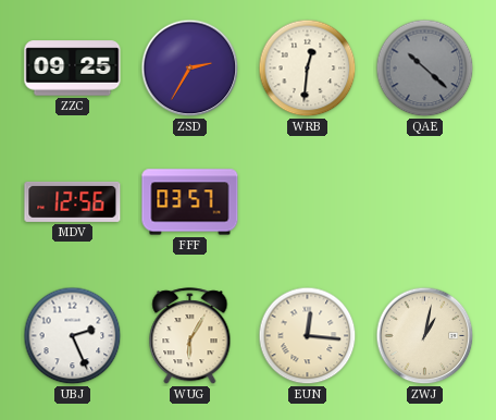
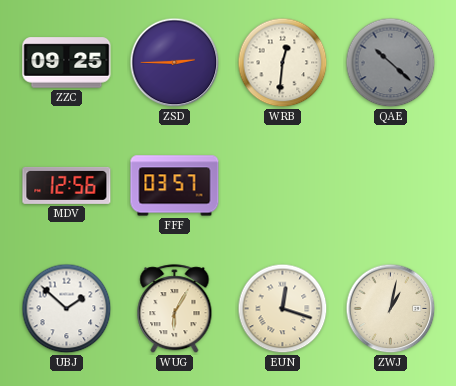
ZSD: 2:35 -> 2:45
UBJ: 2:26 -> 1:52
EUN: 12:16 -> 12:18
